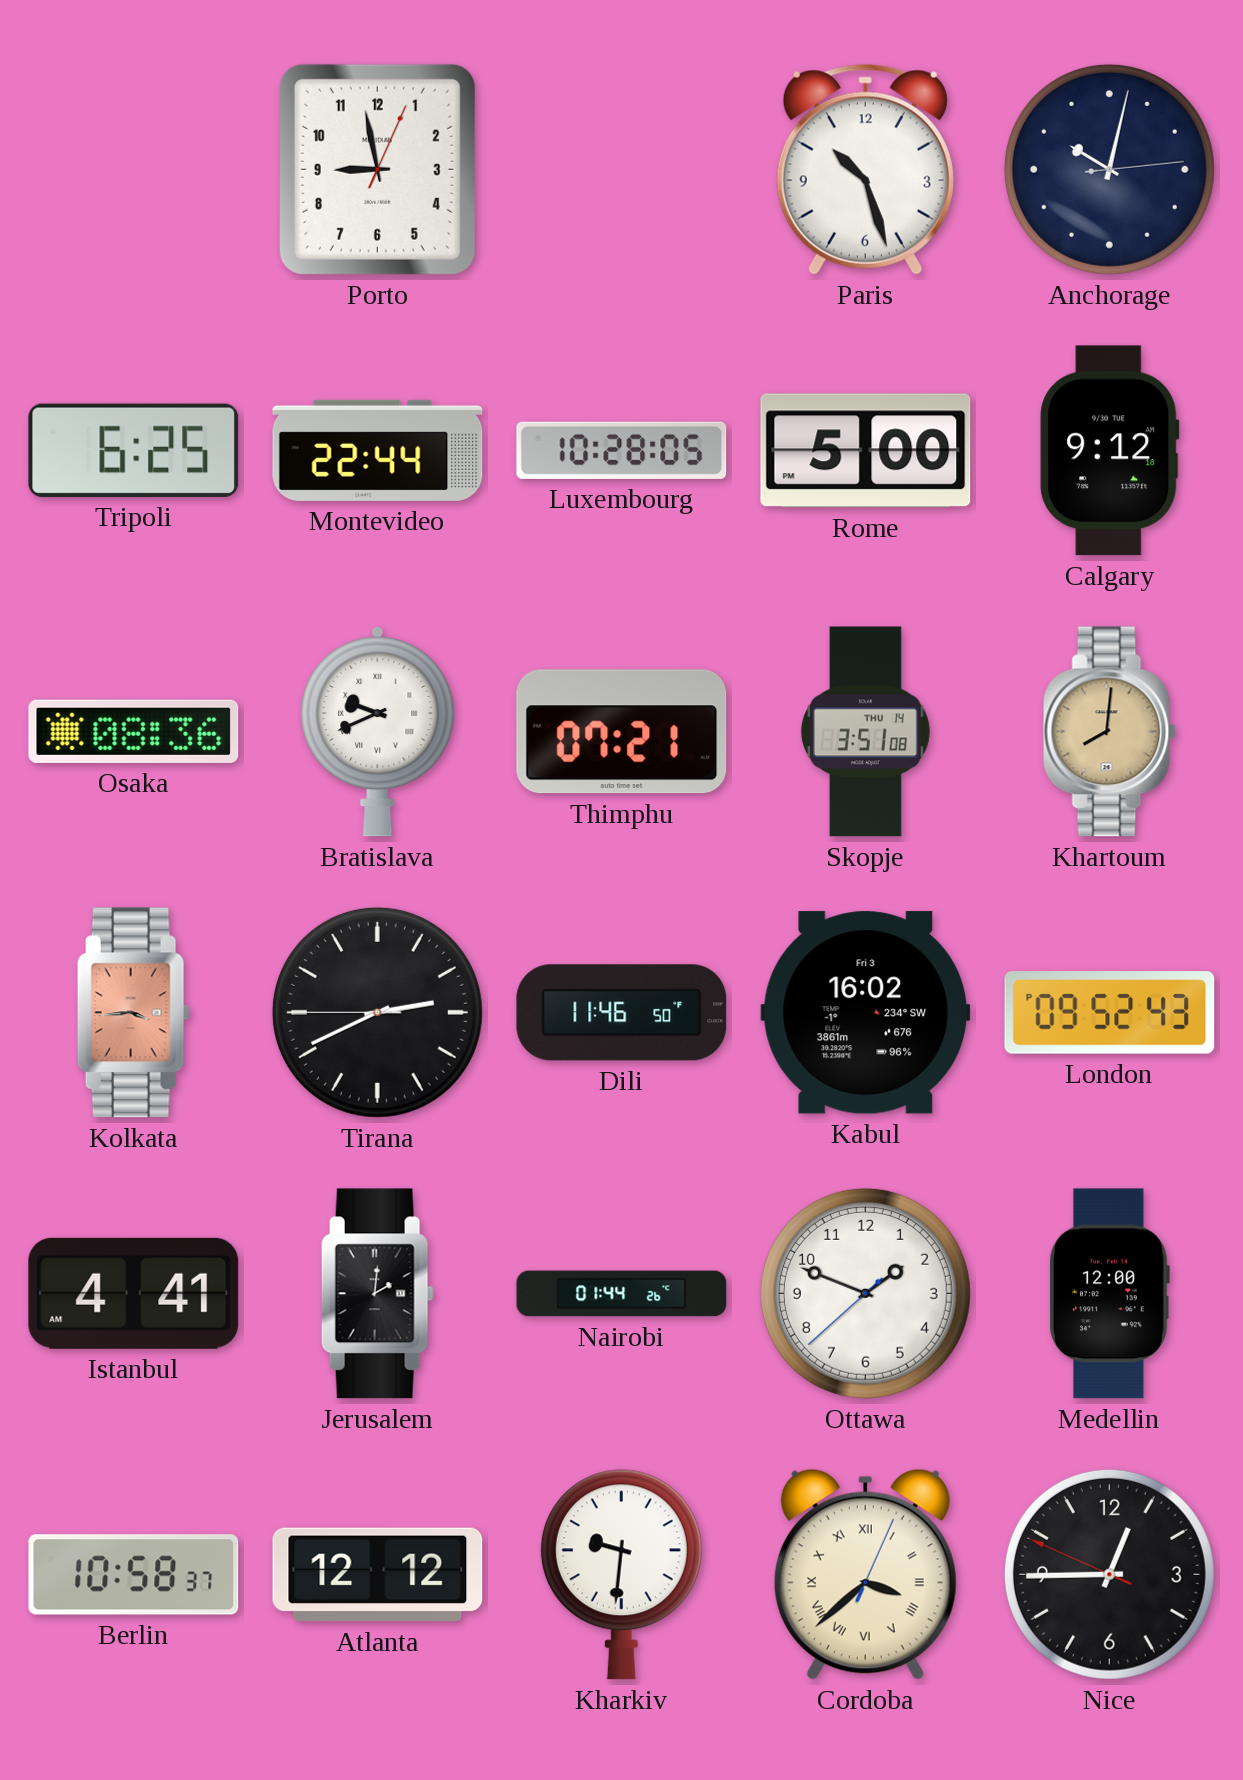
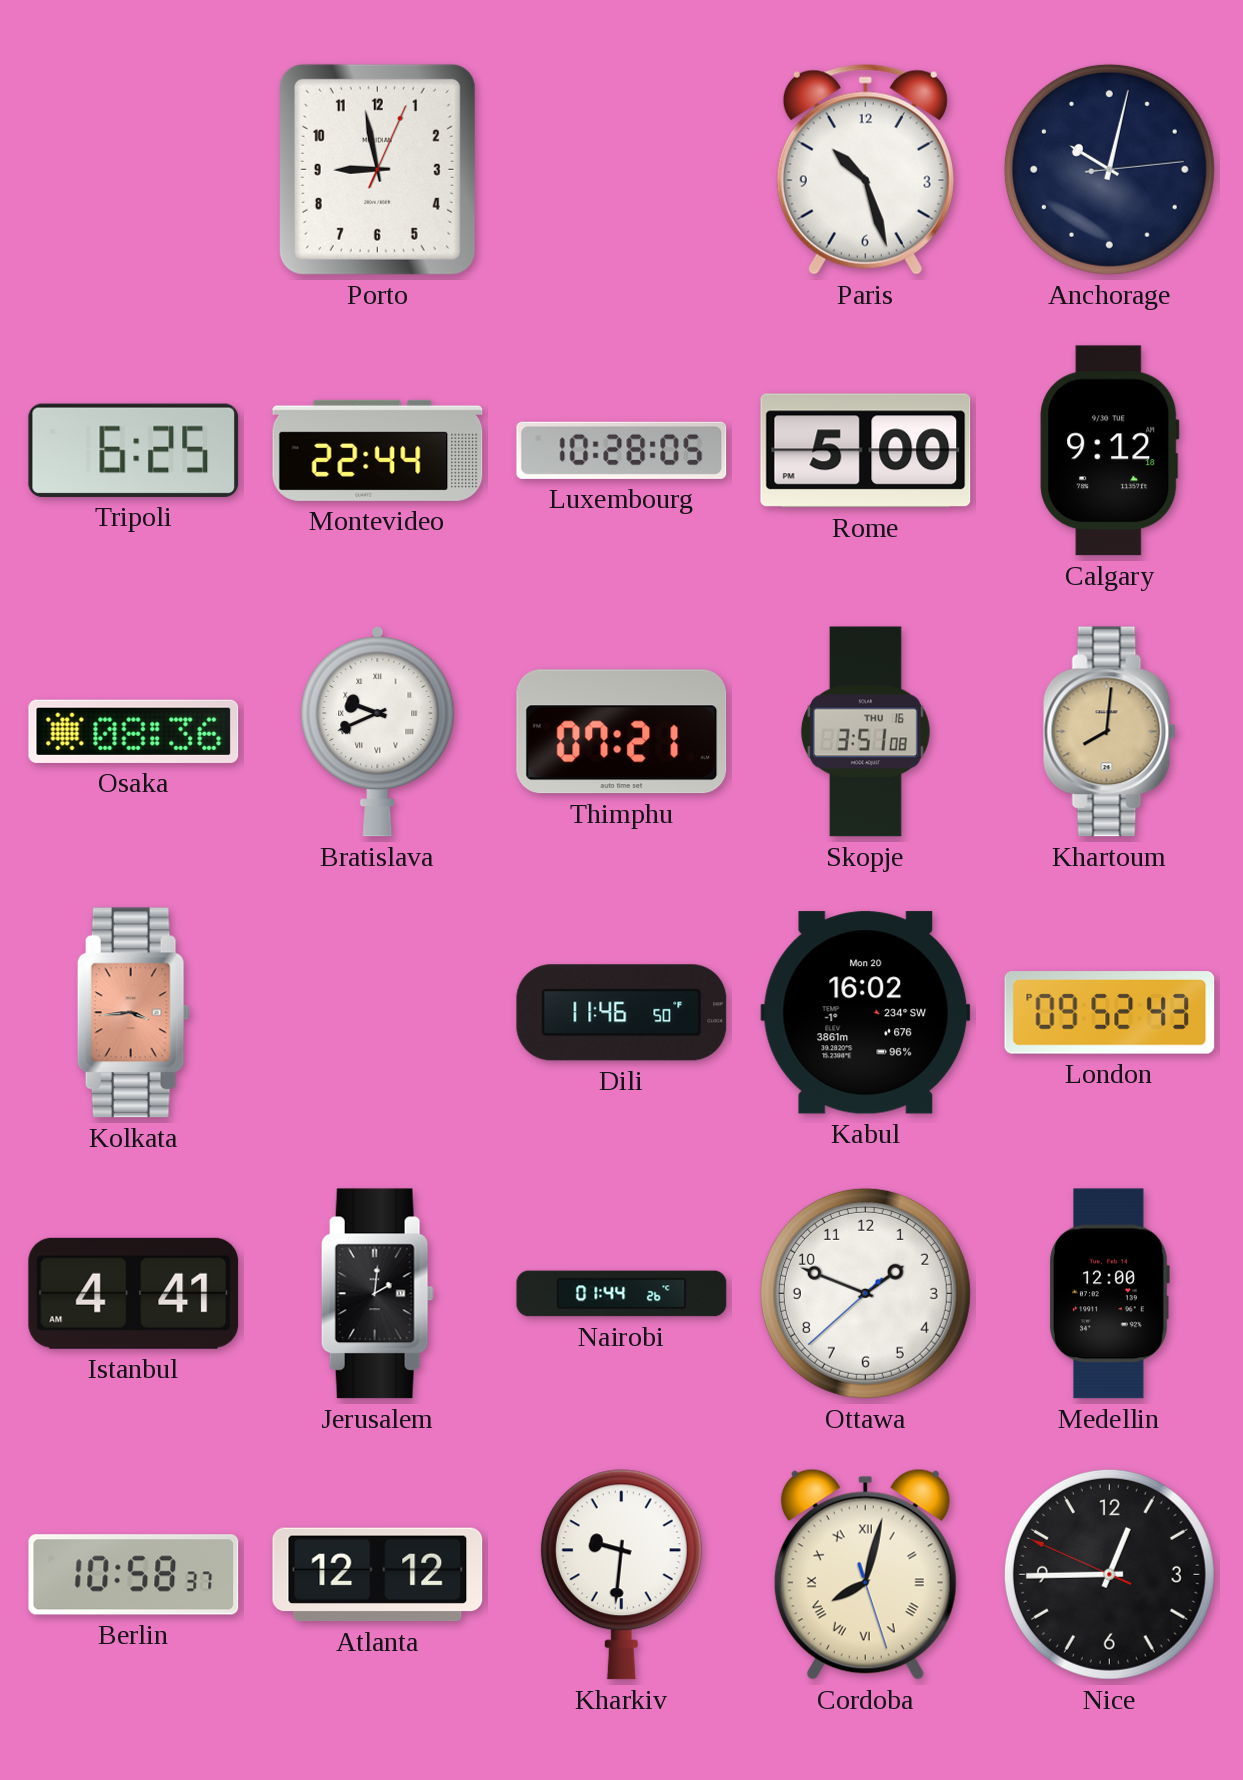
Skopje date: THU 14 -> THU 16
Tirana: 2:40 -> none
Kabul date: Fri 3 -> Mon 20
Cordoba: 3:38 -> 8:02
